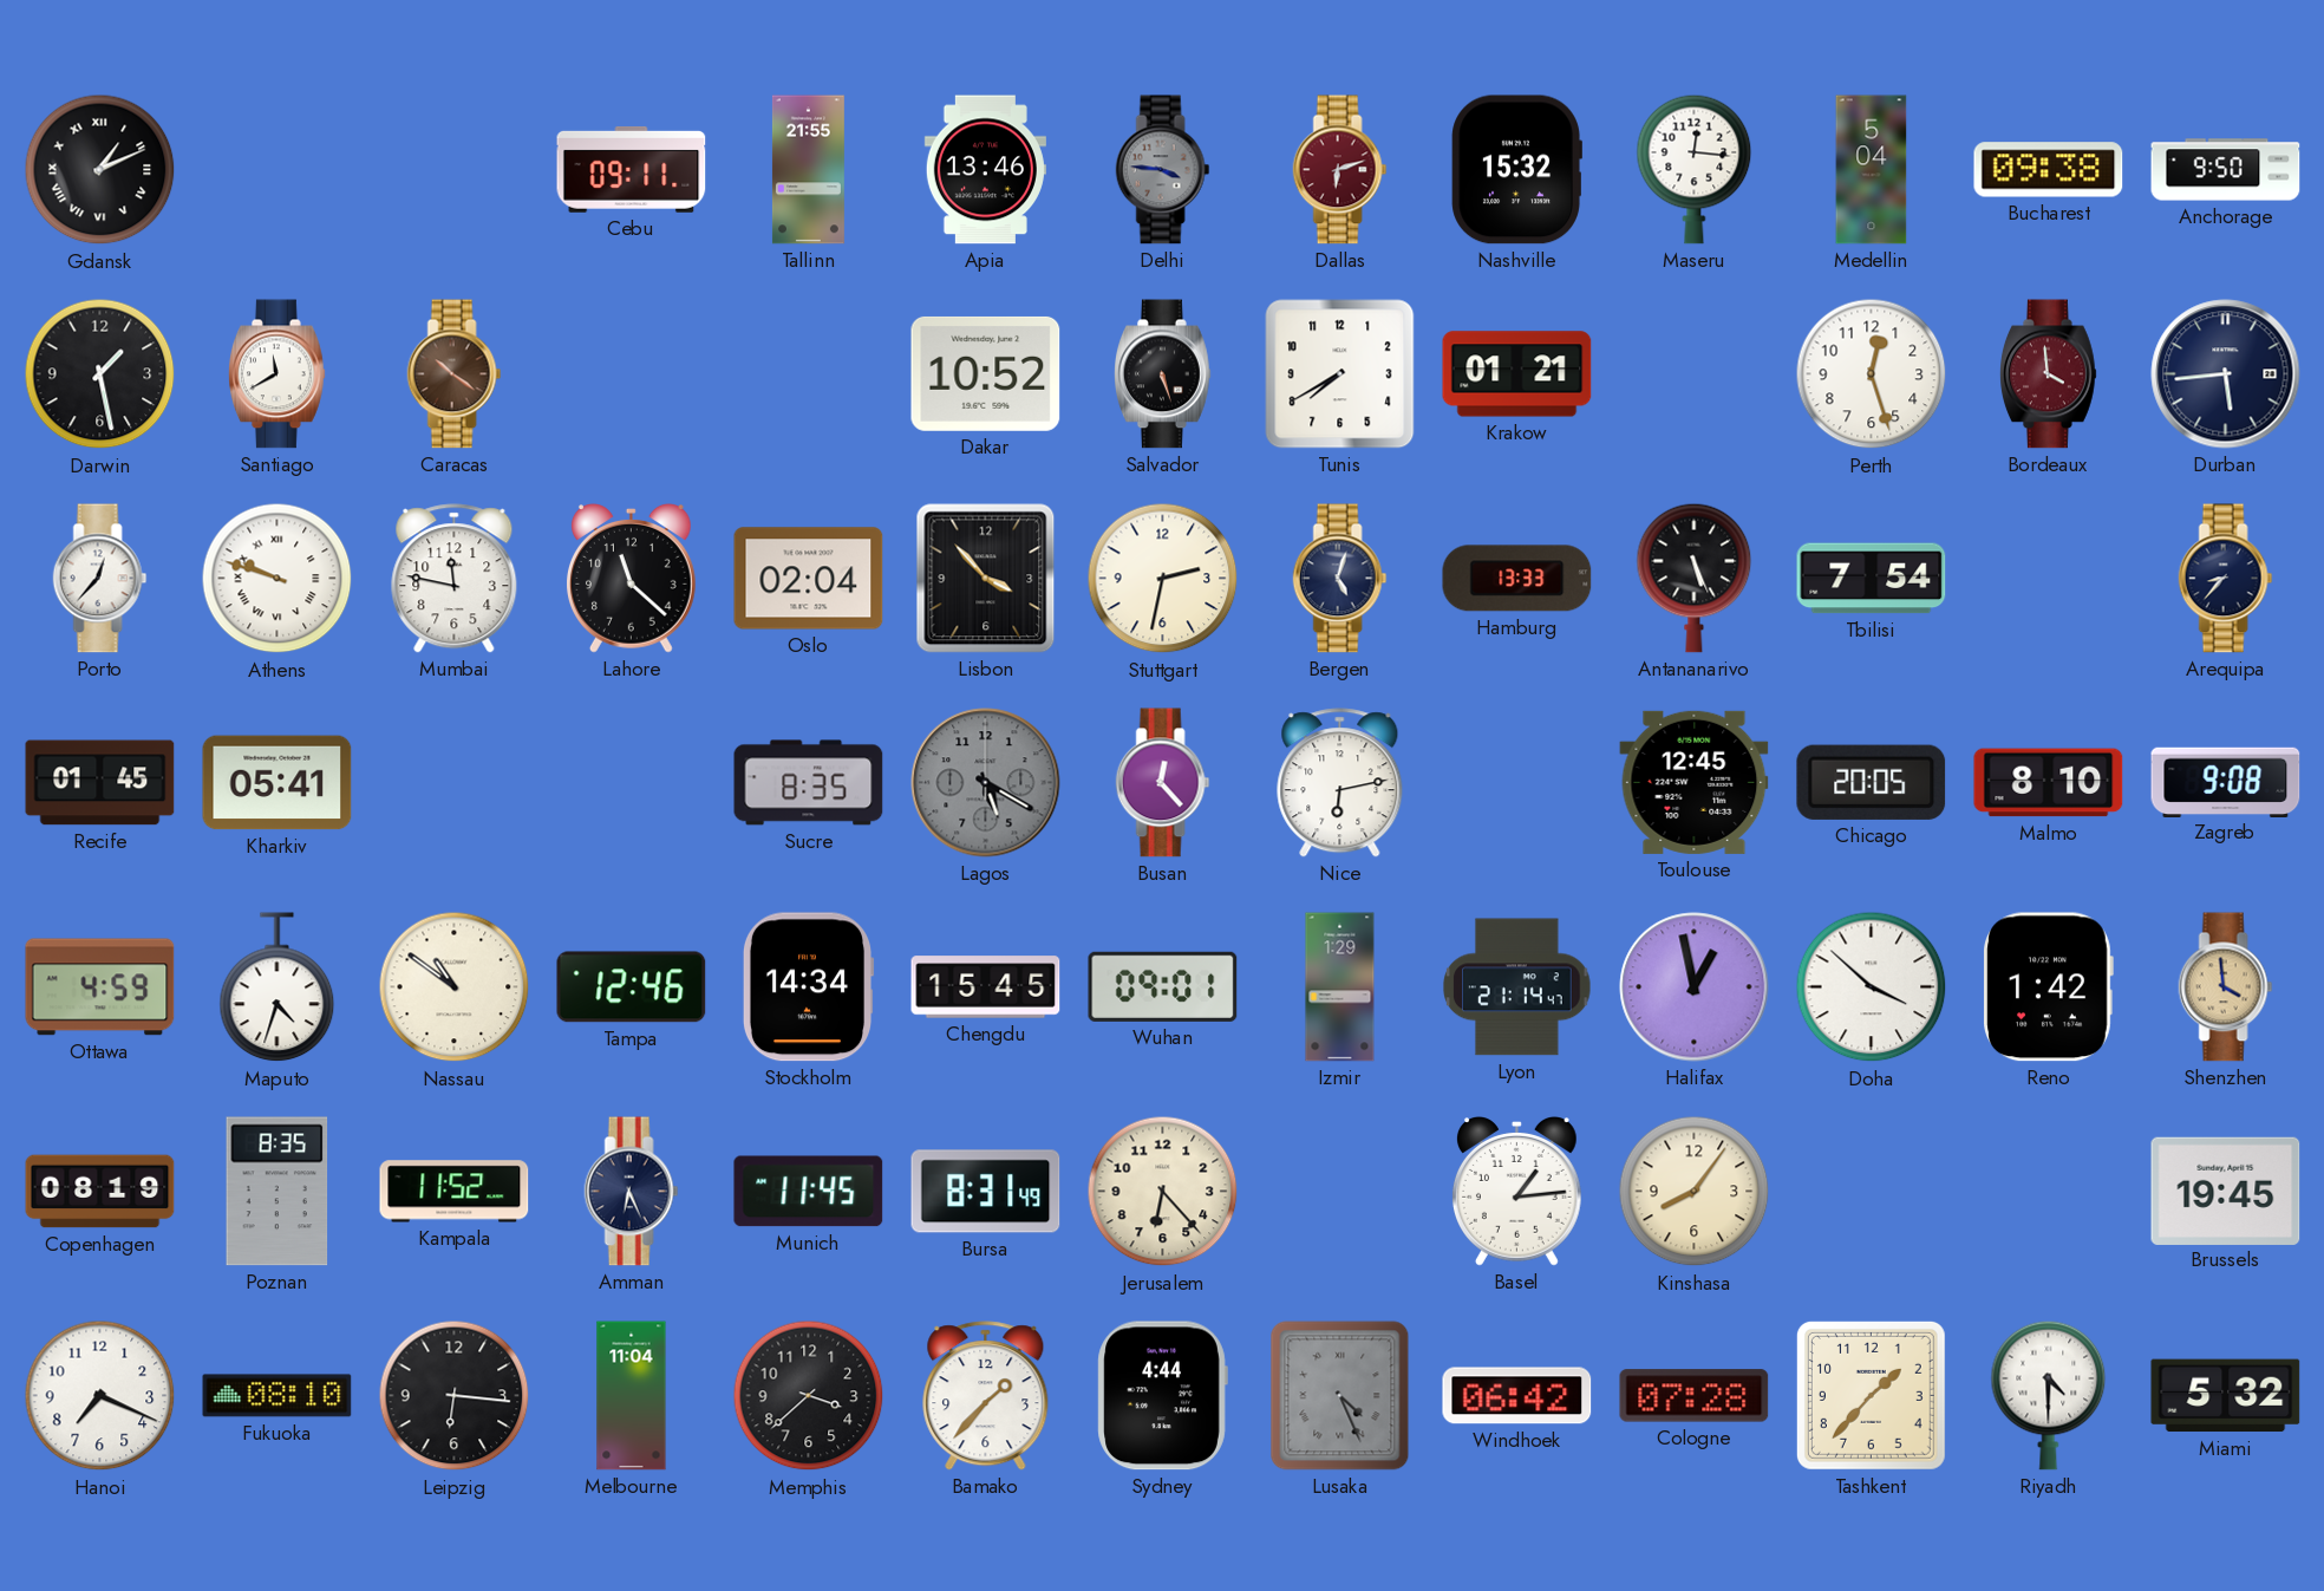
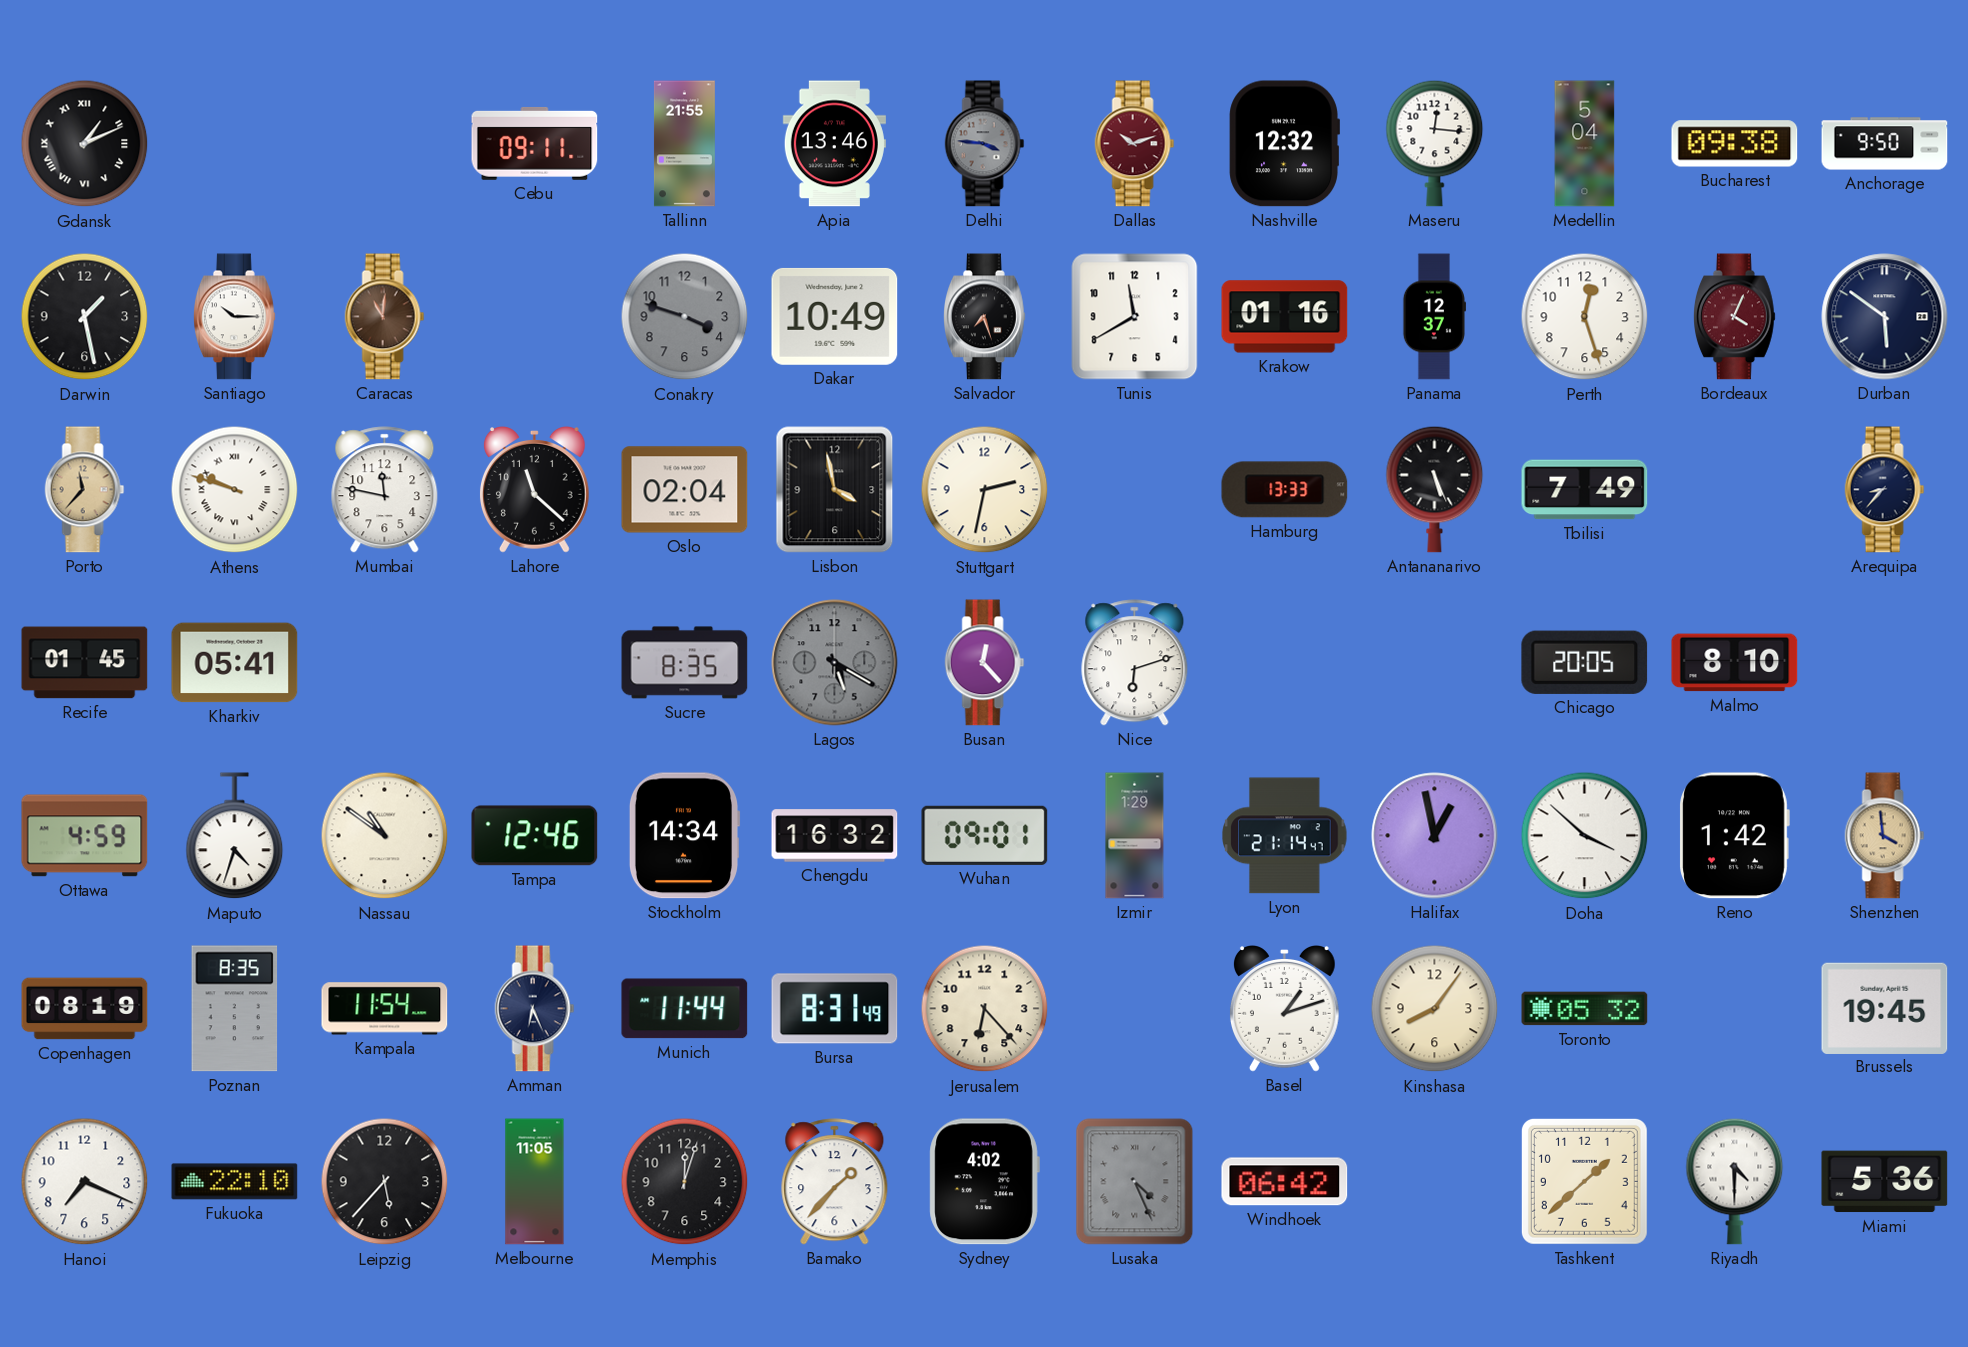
Dallas: 6:12 -> 10:12
Nashville: 15:32 -> 12:32
Santiago: 11:40 -> 10:15
Caracas: 10:21 -> 11:01
Conakry: none -> 3:48
Dakar: 10:52 -> 10:49
Salvador: 5:27 -> 7:27
Tunis: 7:40 -> 11:40
Krakow: 01:21 -> 01:16
Panama: none -> 12:37
Bordeaux: 3:59 -> 4:04
Durban: 5:44 -> 5:51
Porto: 12:37 -> 11:37
Porto dial: white -> champagne
Lisbon: 3:53 -> 3:58
Bergen: 5:03 -> none
Tbilisi: 7:54 -> 7:49
Nice: 6:13 -> 6:12
Toulouse: 12:45 -> none
Zagreb: 9:08 -> none
Chengdu: 15:45 -> 16:32
Kampala: 11:52 -> 11:54
Munich: 11:45 -> 11:44
Basel: 1:14 -> 1:12
Toronto: none -> 05:32
Fukuoka: 08:10 -> 22:10
Leipzig: 6:16 -> 5:37
Melbourne: 11:04 -> 11:05
Memphis: 3:38 -> 12:03
Sydney: 4:44 -> 4:02
Cologne: 07:28 -> none
Tashkent: 1:37 -> 1:38
Miami: 5:32 -> 5:36
